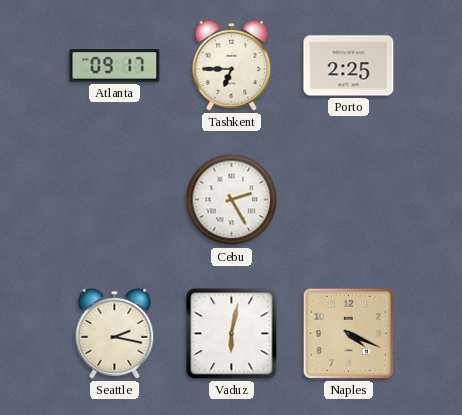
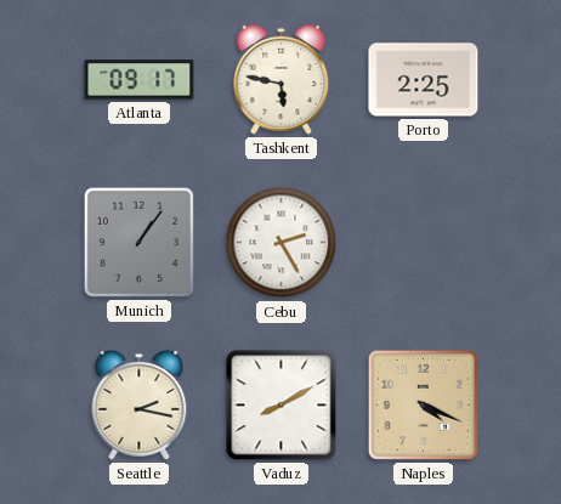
Tashkent: 6:45 -> 5:47
Munich: none -> 1:06
Vaduz: 6:02 -> 8:10
